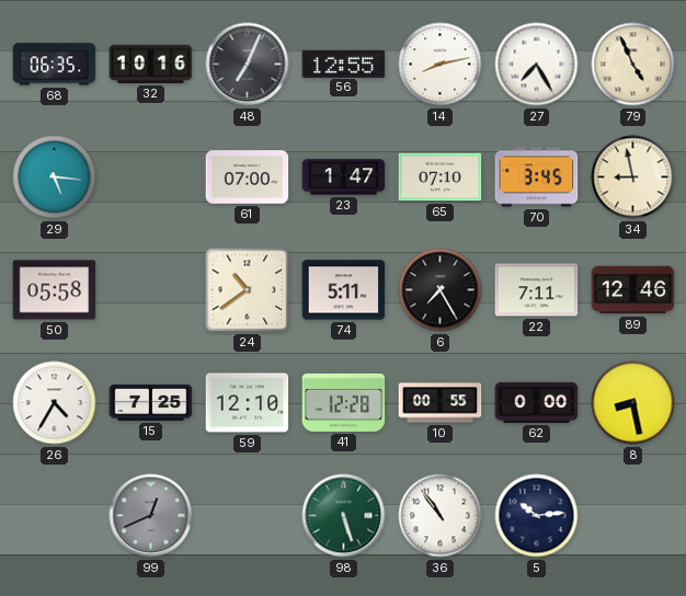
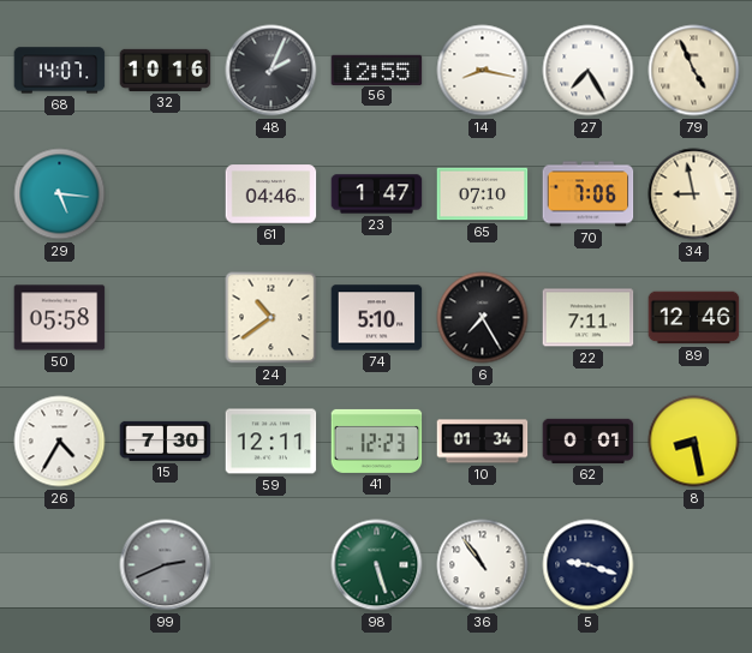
68: 06:35 -> 14:07
48: 7:04 -> 2:04
14: 8:13 -> 8:17
61: 07:00 -> 04:46
70: 3:45 -> 7:06
74: 5:11 -> 5:10
15: 7:25 -> 7:30
59: 12:10 -> 12:11
41: 12:28 -> 12:23
10: 00:55 -> 01:34
62: 0:00 -> 0:01
99: 12:41 -> 2:41
5: 10:14 -> 9:18
